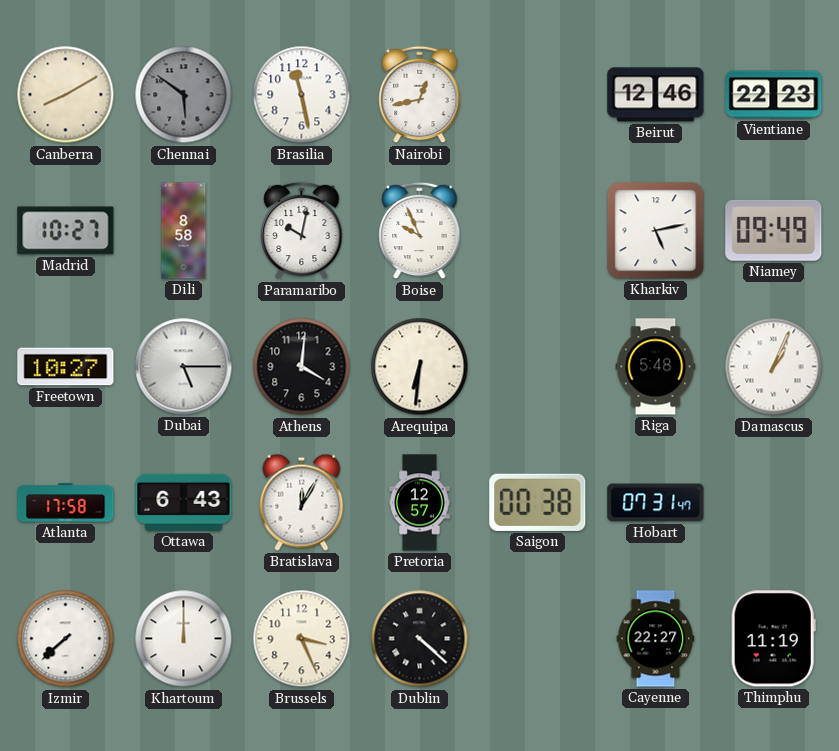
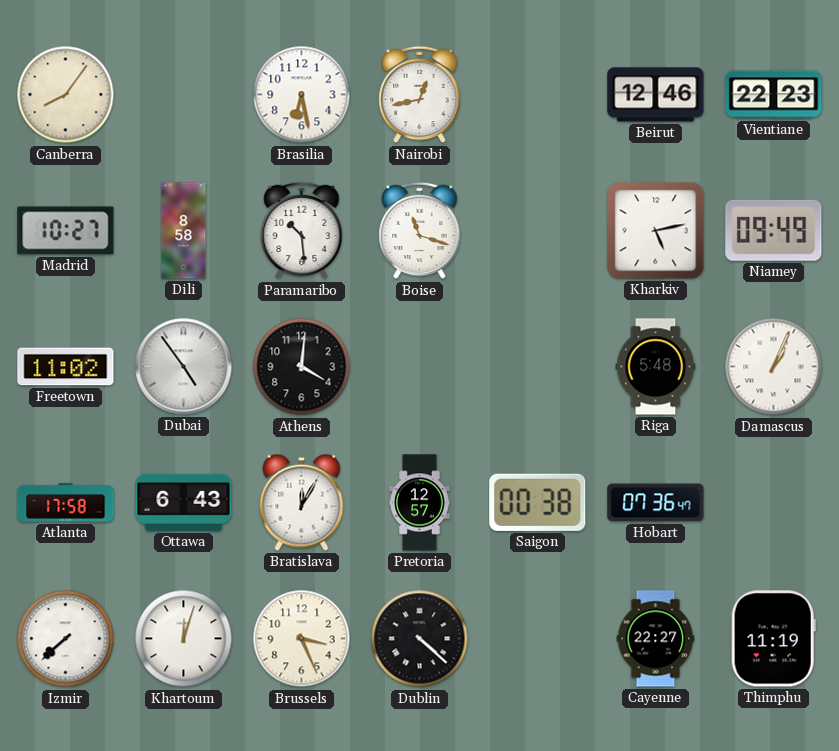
Canberra: 8:10 -> 8:06
Chennai: 5:51 -> none
Brasilia: 11:28 -> 6:28
Paramaribo: 10:02 -> 10:29
Boise: 9:56 -> 11:18
Freetown: 10:27 -> 11:02
Dubai: 5:15 -> 4:54
Arequipa: 6:31 -> none
Hobart: 07:31 -> 07:36
Khartoum: 12:00 -> 12:03
